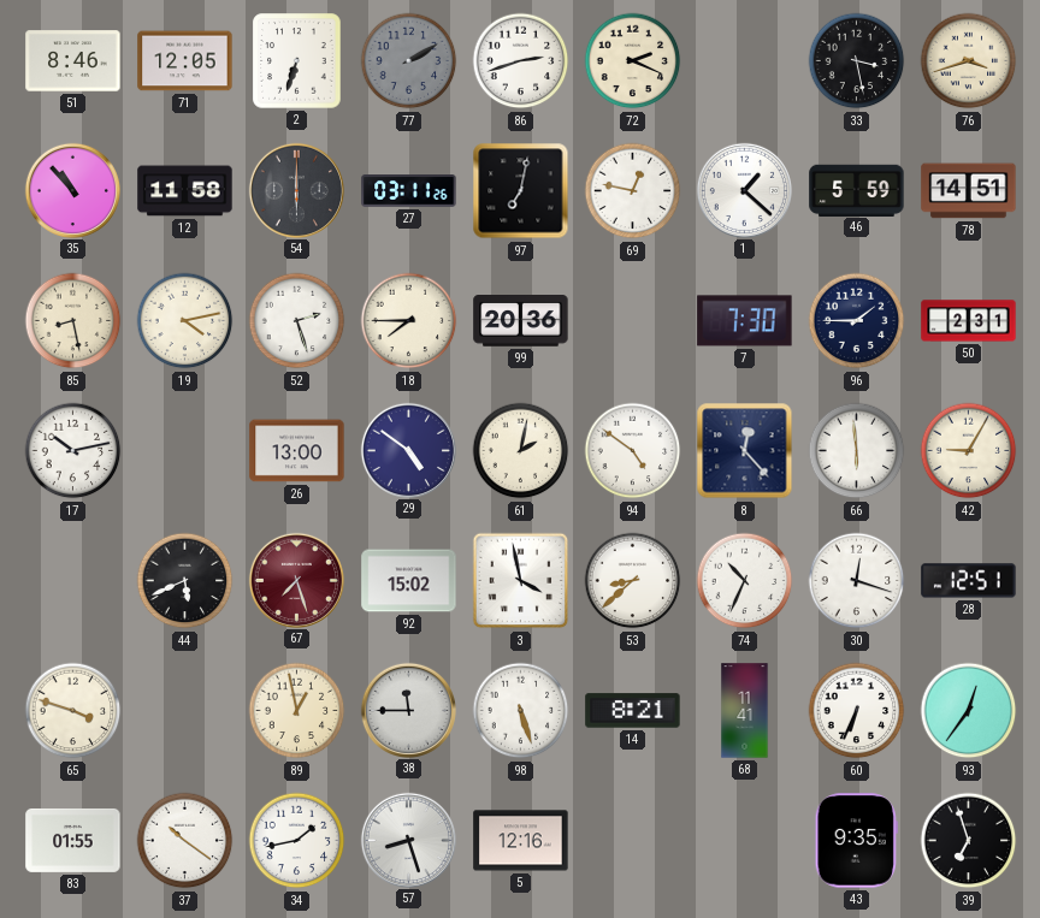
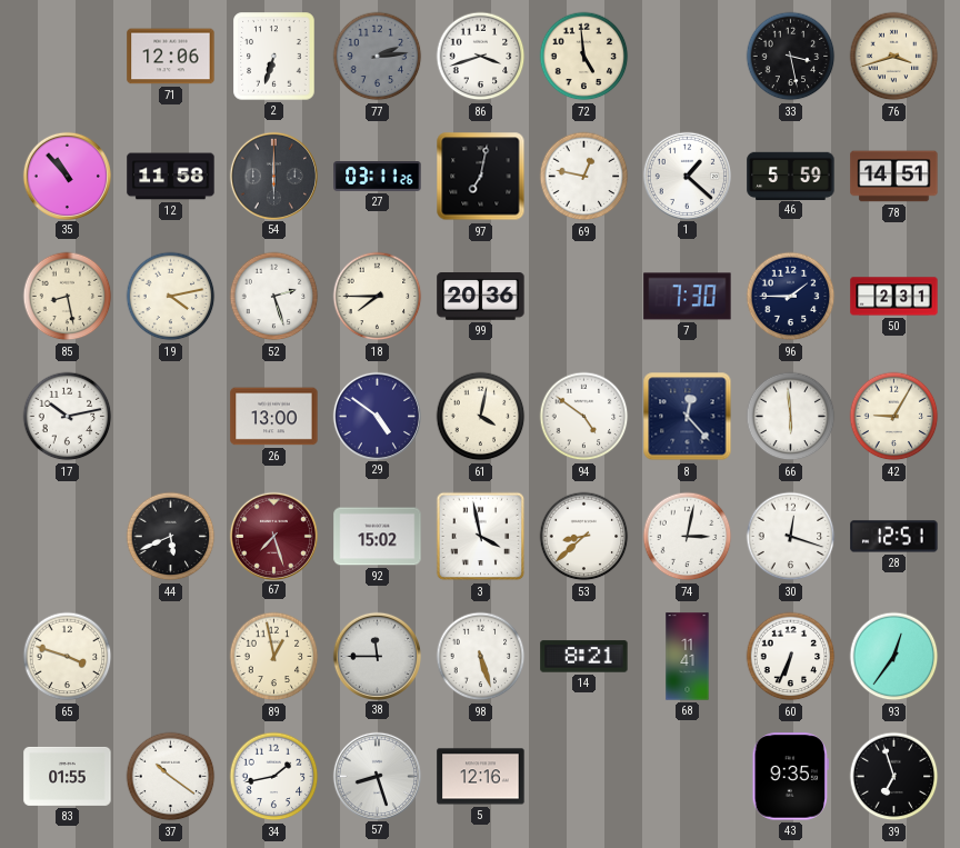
51: 8:46 -> none
71: 12:05 -> 12:06
77: 2:10 -> 2:14
86: 2:42 -> 3:42
72: 2:19 -> 4:59
61: 2:02 -> 4:02
74: 10:34 -> 3:02
